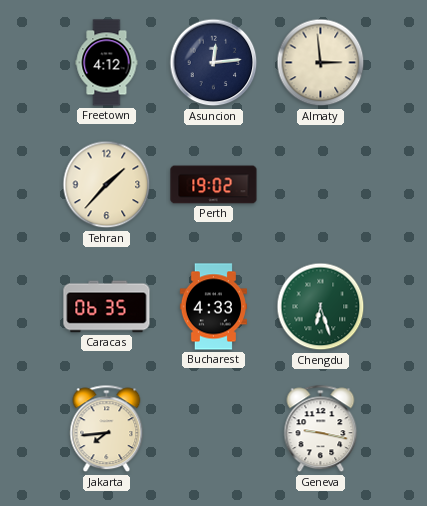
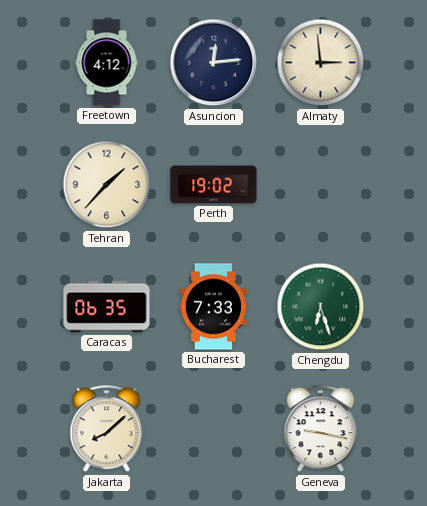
Bucharest: 4:33 -> 7:33
Jakarta: 7:44 -> 8:08
